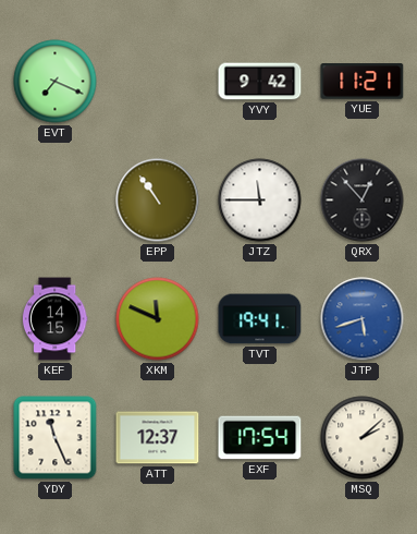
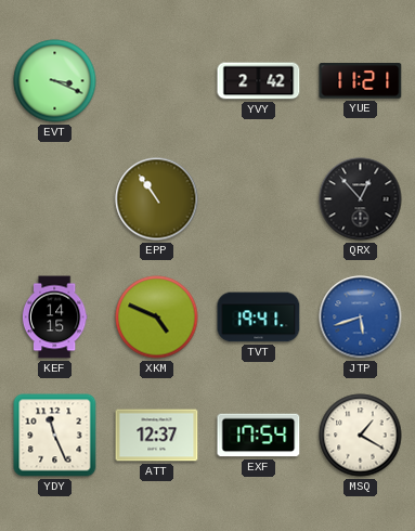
EVT: 7:19 -> 3:19
YVY: 9:42 -> 2:42
JTZ: 11:45 -> none
XKM: 11:49 -> 4:49
MSQ: 2:08 -> 1:20
